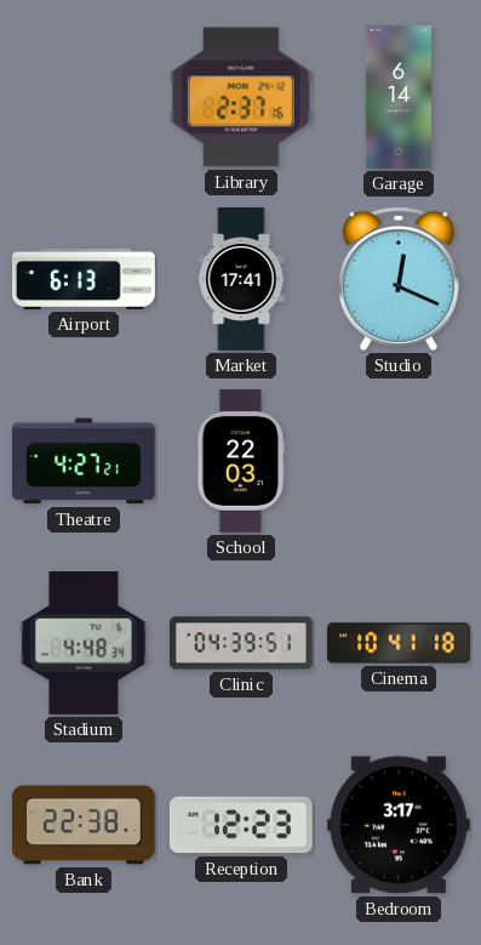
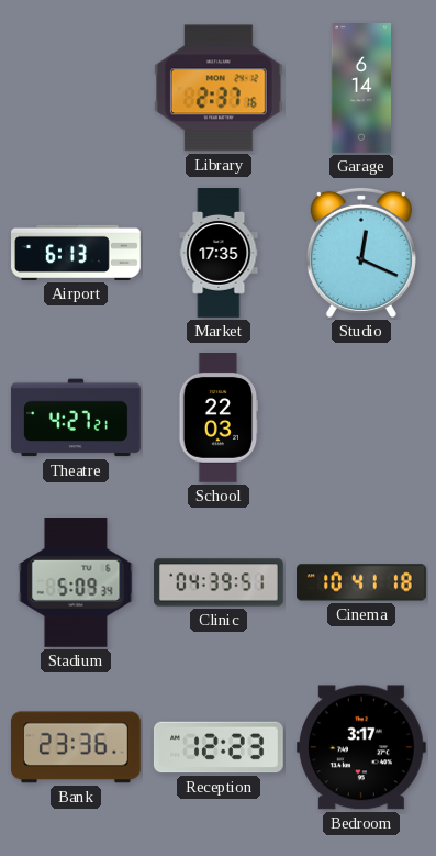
Market: 17:41 -> 17:35
Stadium: 4:48 -> 5:09
Bank: 22:38 -> 23:36
